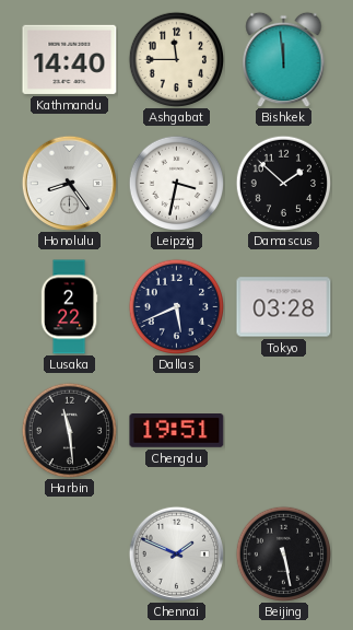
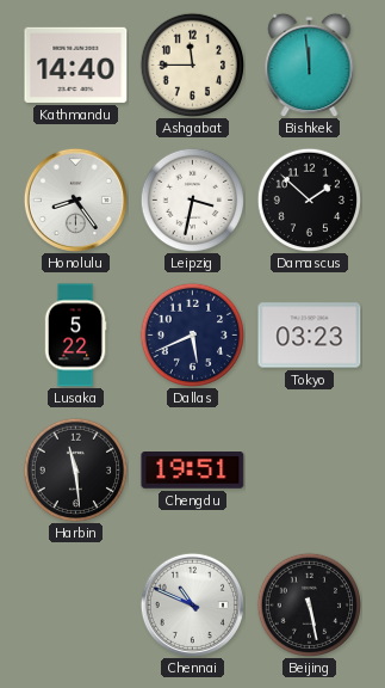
Lusaka: 2:22 -> 5:22
Tokyo: 03:28 -> 03:23
Chennai: 1:49 -> 10:49
